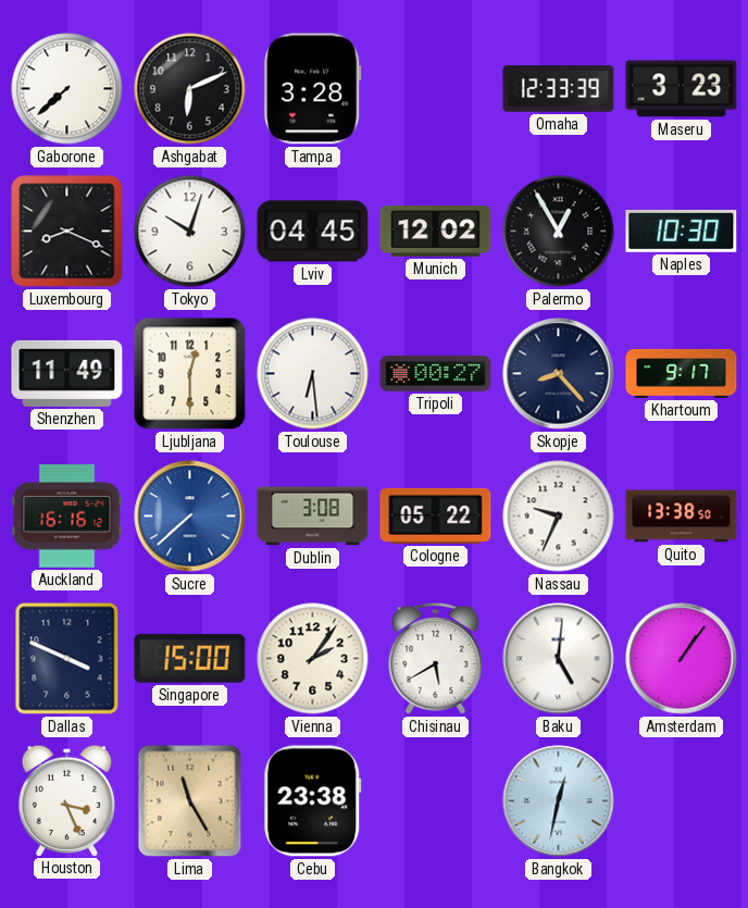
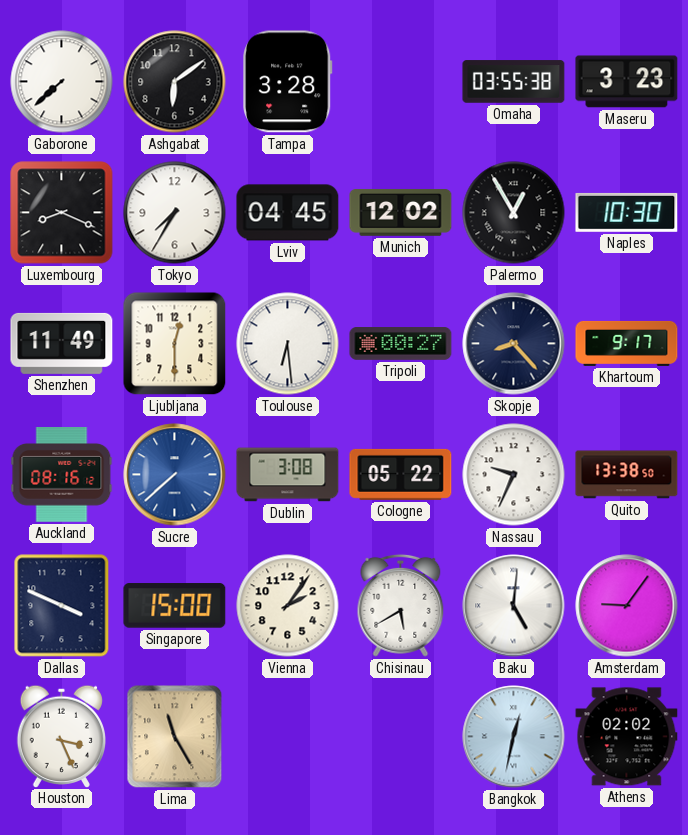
Ashgabat: 6:11 -> 6:09
Omaha: 12:33 -> 03:55
Tokyo: 10:03 -> 7:35
Auckland: 16:16 -> 08:16
Amsterdam: 1:06 -> 9:06
Cebu: 23:38 -> none
Athens: none -> 02:02
